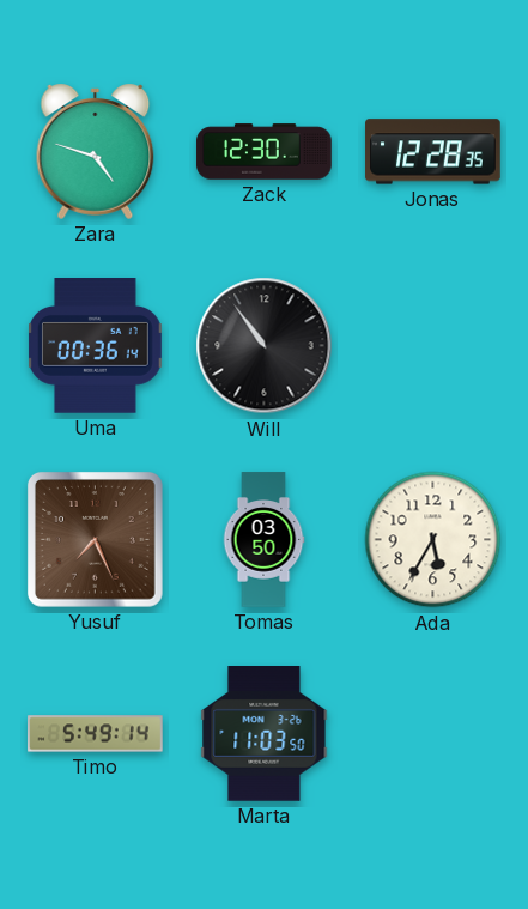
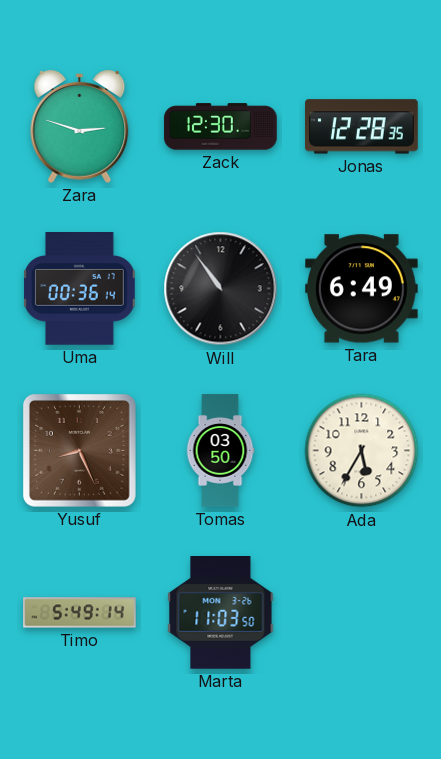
Zara: 4:48 -> 2:48
Tara: none -> 6:49
Yusuf: 7:26 -> 8:26
